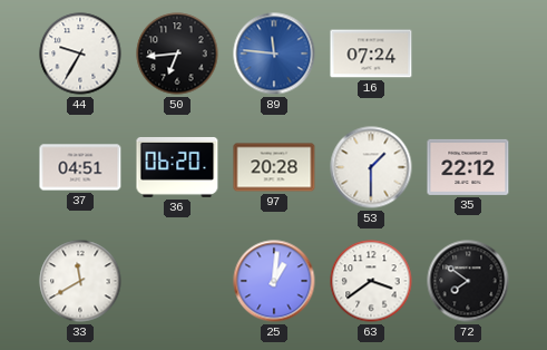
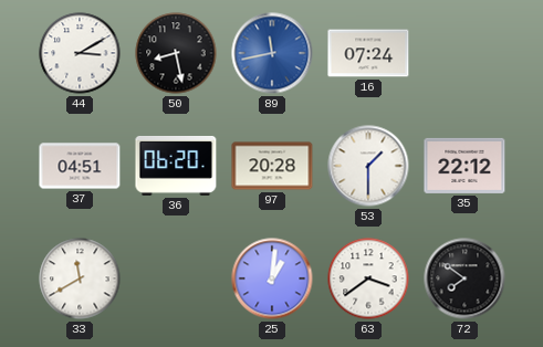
44: 9:35 -> 3:10
50: 6:44 -> 8:28
89: 11:46 -> 11:43
